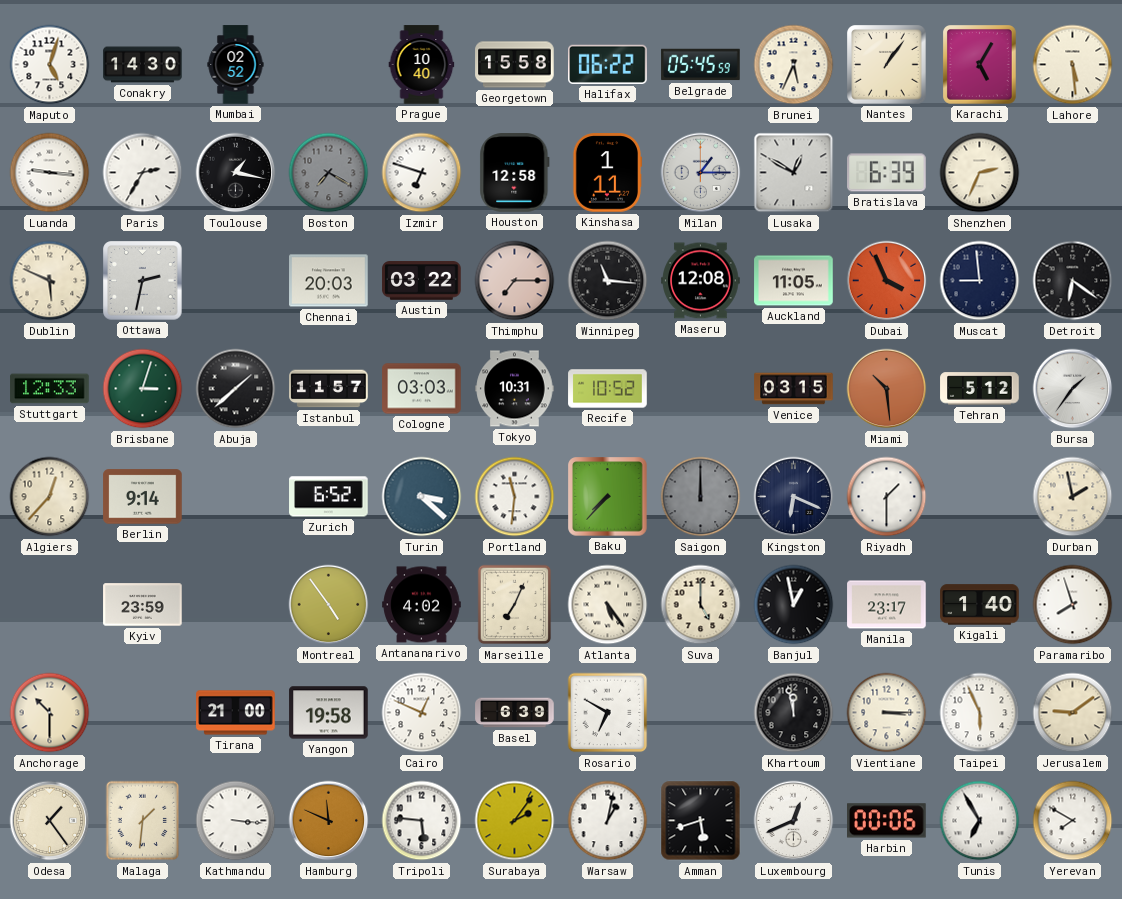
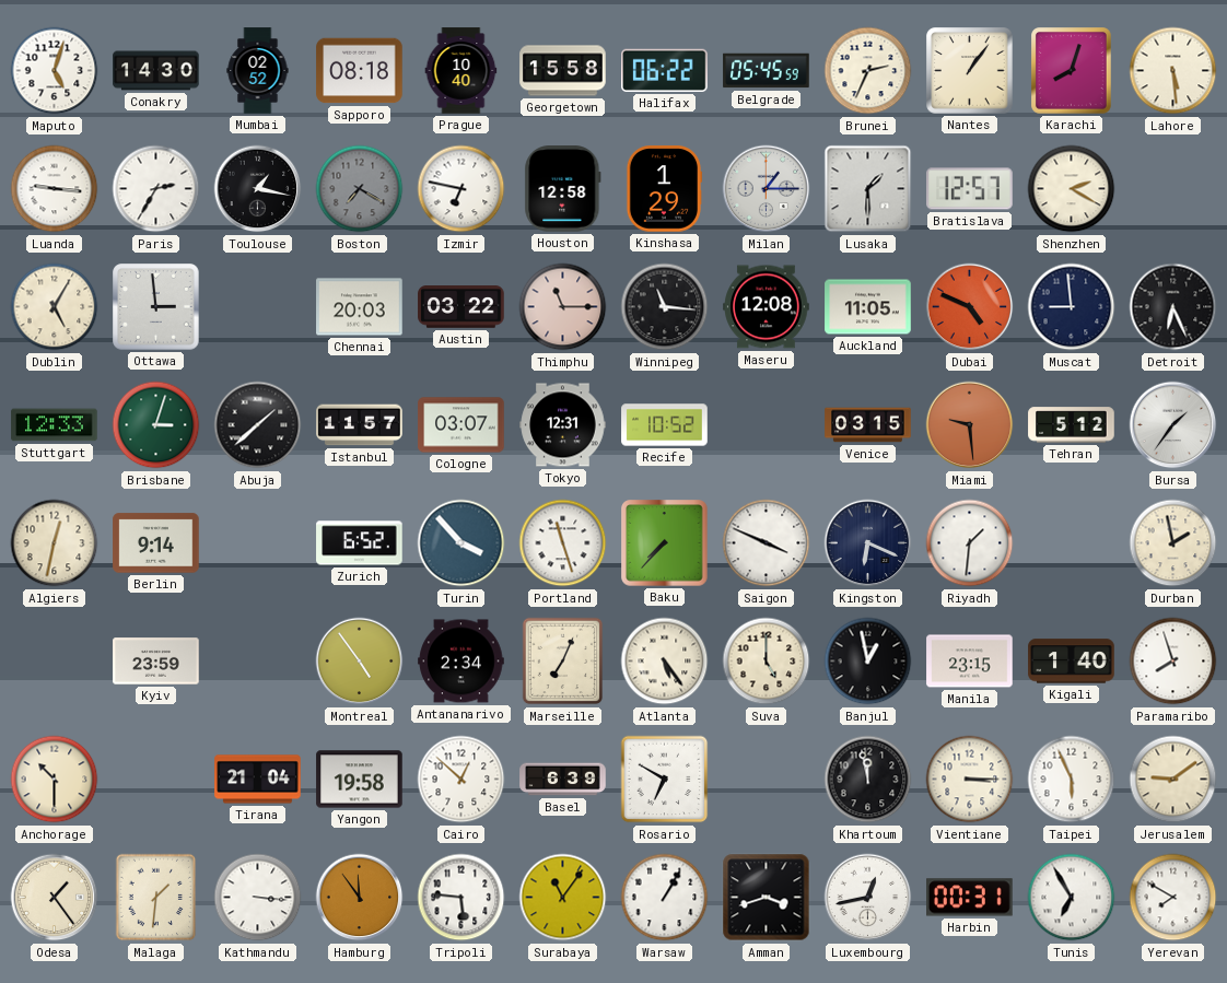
Sapporo: none -> 08:18
Brunei: 5:34 -> 2:34
Karachi: 5:05 -> 8:03
Izmir: 6:48 -> 6:47
Kinshasa: 1:11 -> 1:29
Lusaka: 12:50 -> 1:30
Bratislava: 6:39 -> 12:57
Shenzhen: 2:34 -> 2:20
Dublin: 5:49 -> 5:05
Ottawa: 2:32 -> 2:59
Thimphu: 7:15 -> 11:15
Dubai: 3:56 -> 4:49
Detroit: 6:21 -> 6:26
Cologne: 03:03 -> 03:07
Tokyo: 10:31 -> 12:31
Miami: 10:29 -> 9:29
Algiers: 12:37 -> 12:32
Turin: 3:22 -> 3:53
Portland: 11:31 -> 11:27
Saigon: 12:00 -> 3:49
Saigon dial: grey -> white
Riyadh: 1:30 -> 1:31
Antananarivo: 4:02 -> 2:34
Manila: 23:17 -> 23:15
Tirana: 21:00 -> 21:04
Cairo: 12:49 -> 12:52
Hamburg: 11:49 -> 11:54
Surabaya: 2:06 -> 11:06
Warsaw: 1:02 -> 1:05
Amman: 5:42 -> 3:42
Luxembourg: 12:41 -> 12:43
Harbin: 00:06 -> 00:31
